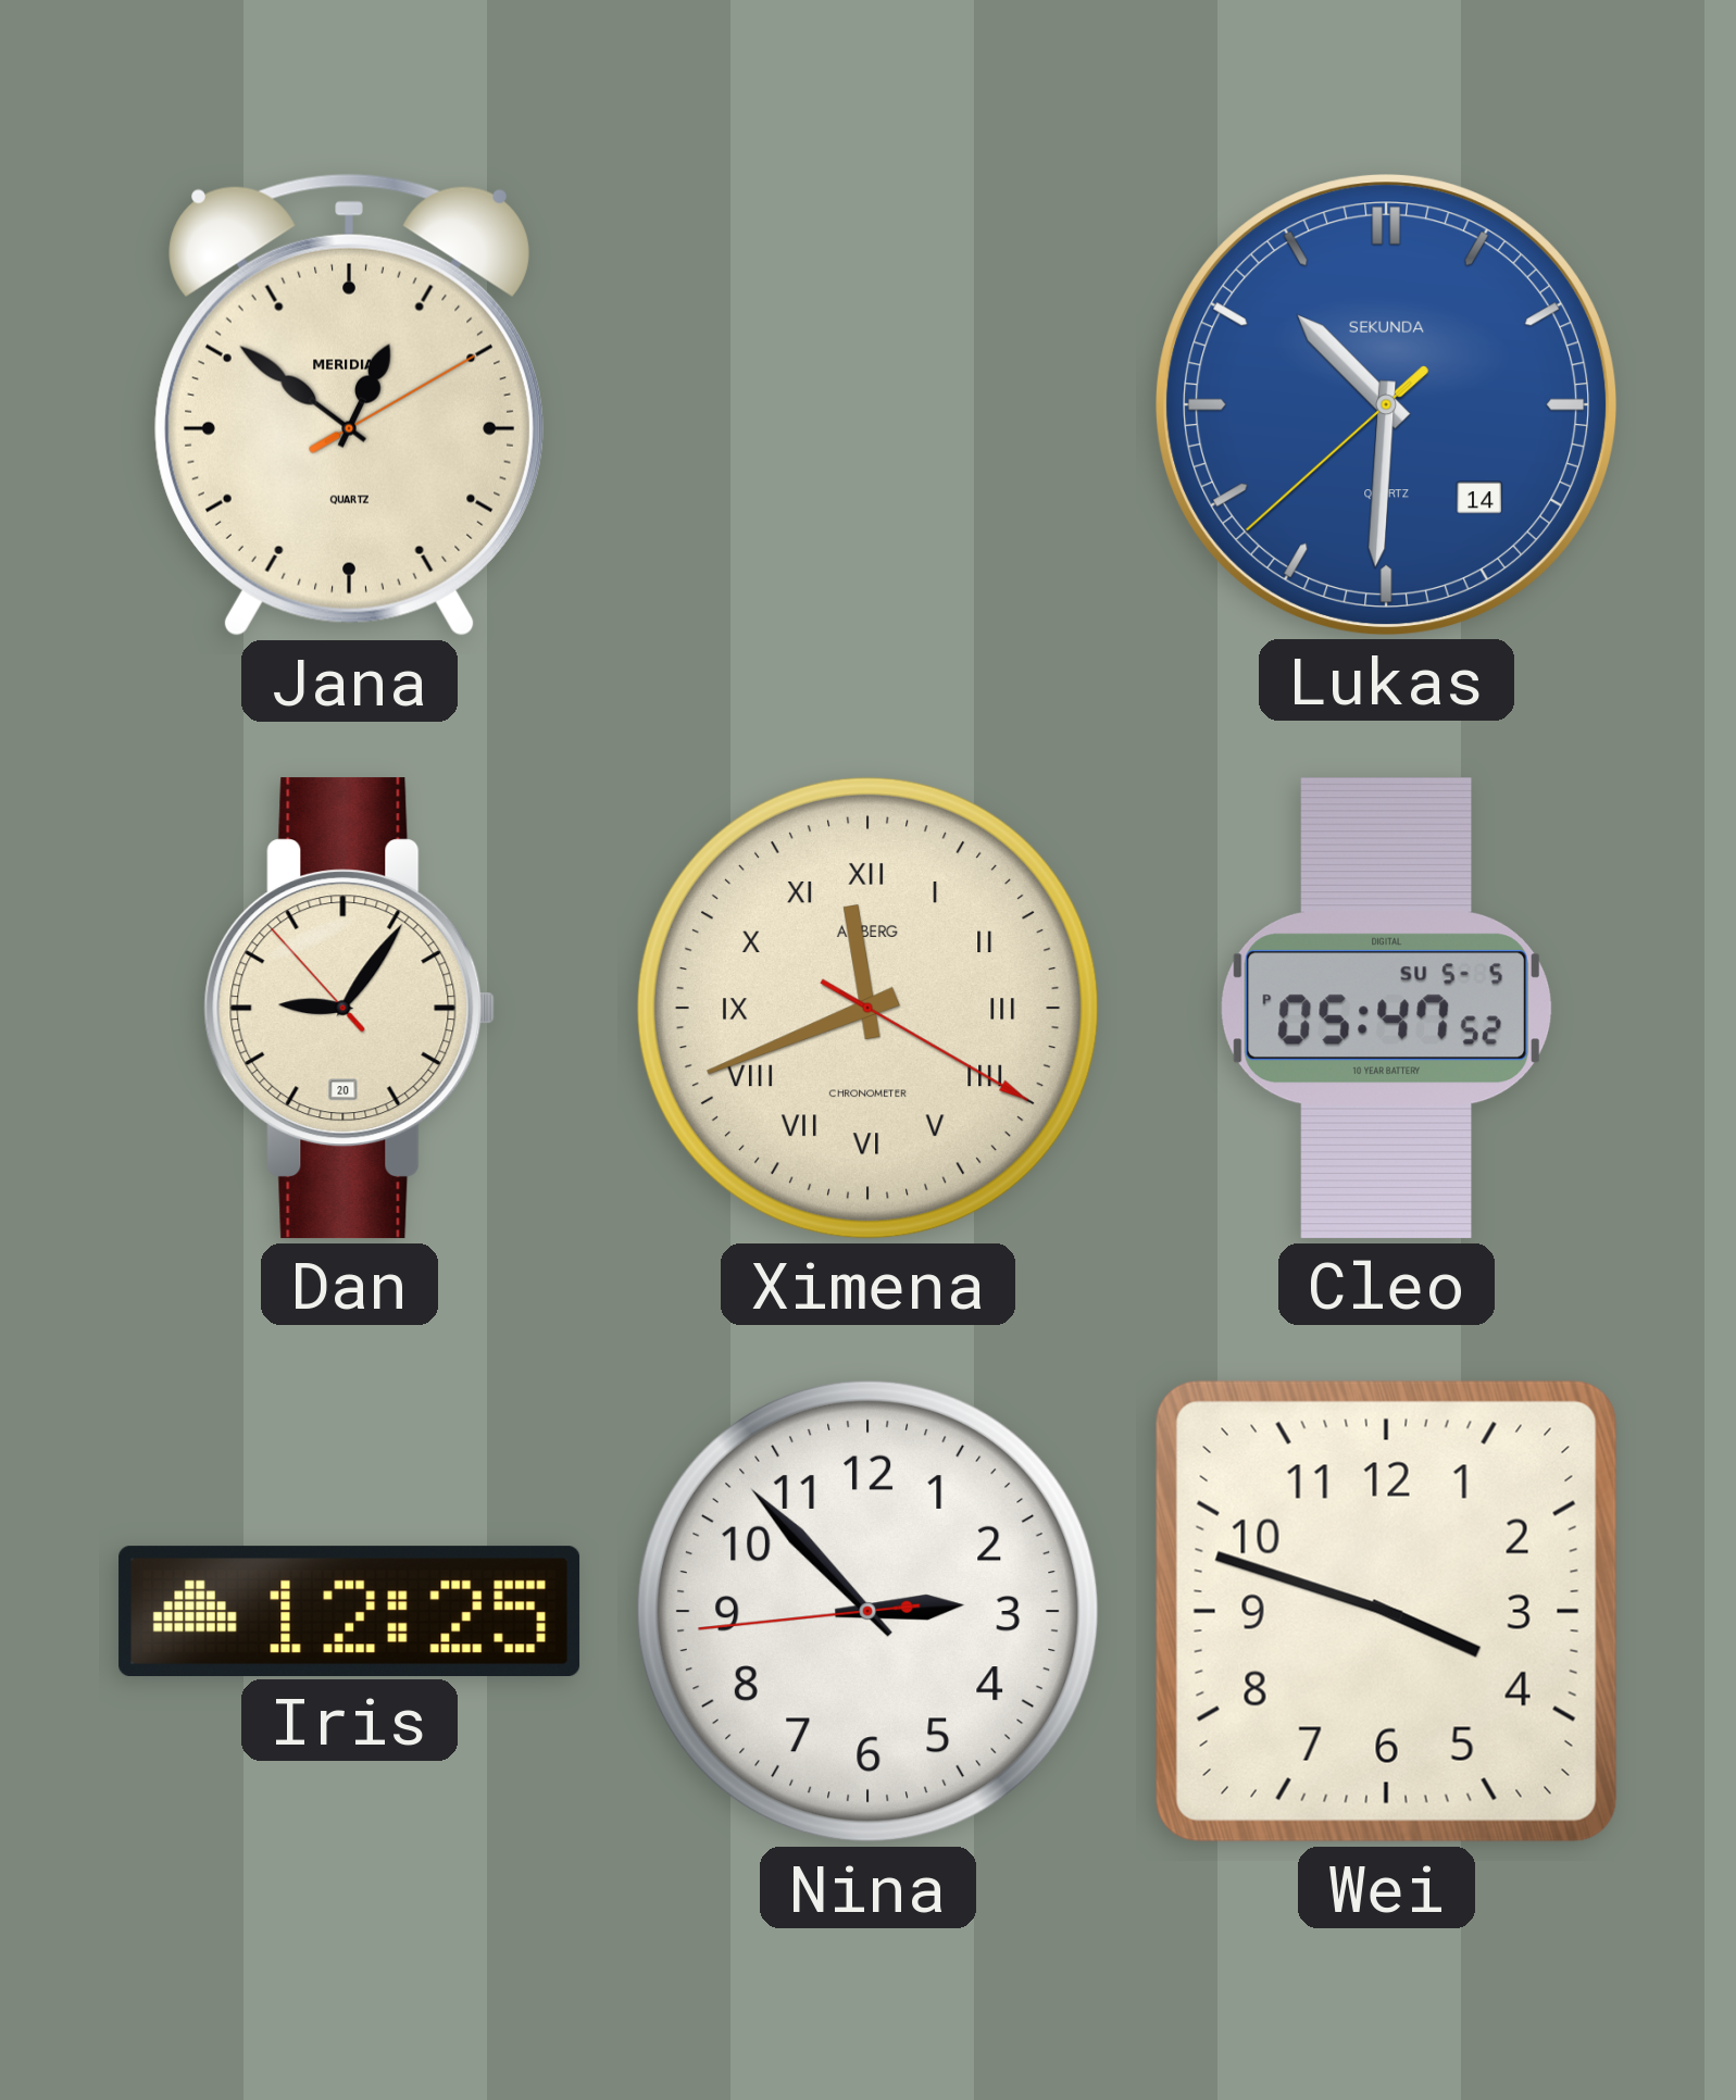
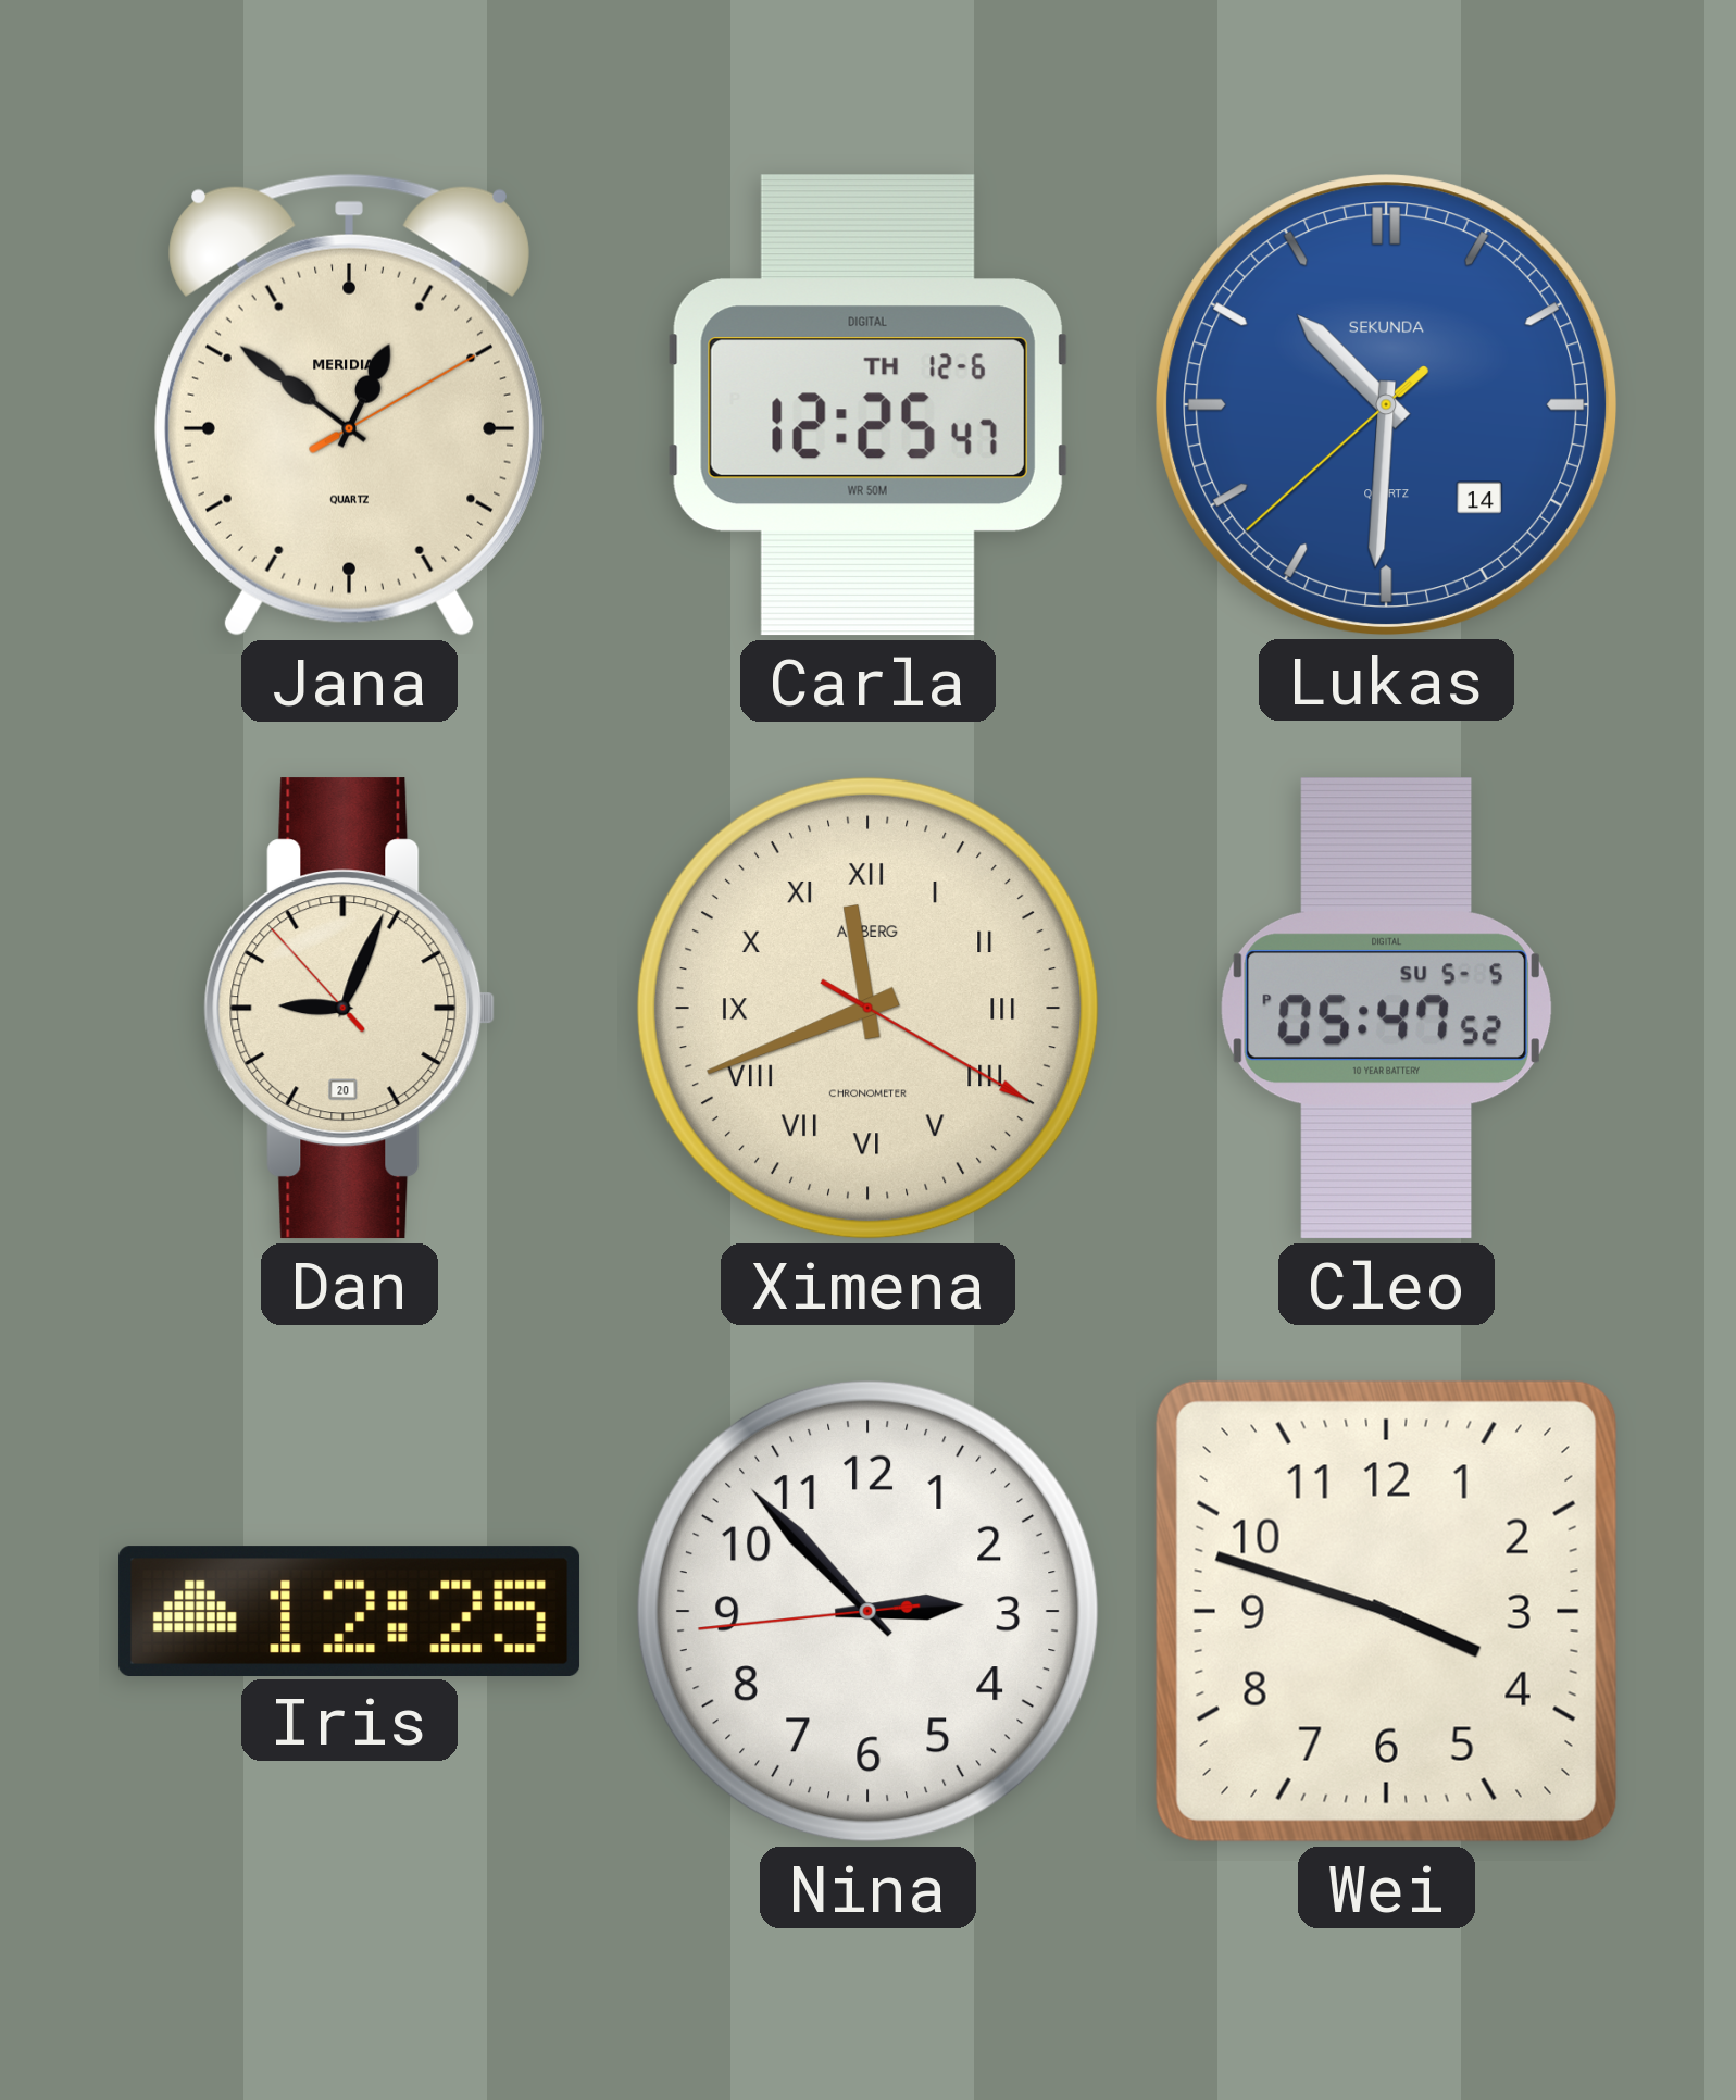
Carla: none -> 12:25
Dan: 9:05 -> 9:03
